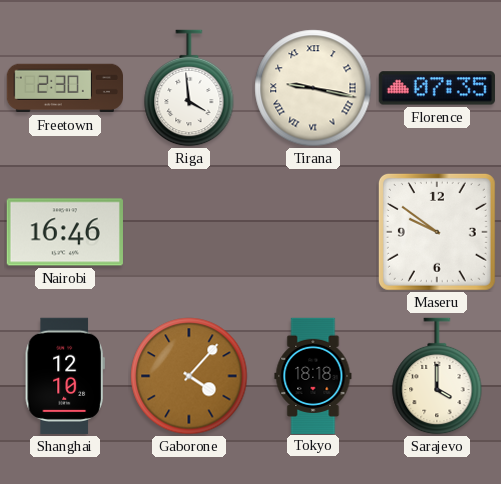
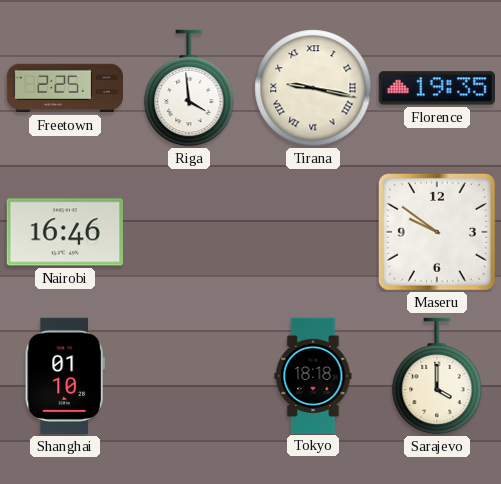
Freetown: 2:30 -> 2:25
Florence: 07:35 -> 19:35
Shanghai: 12:10 -> 01:10
Gaborone: 4:07 -> none
